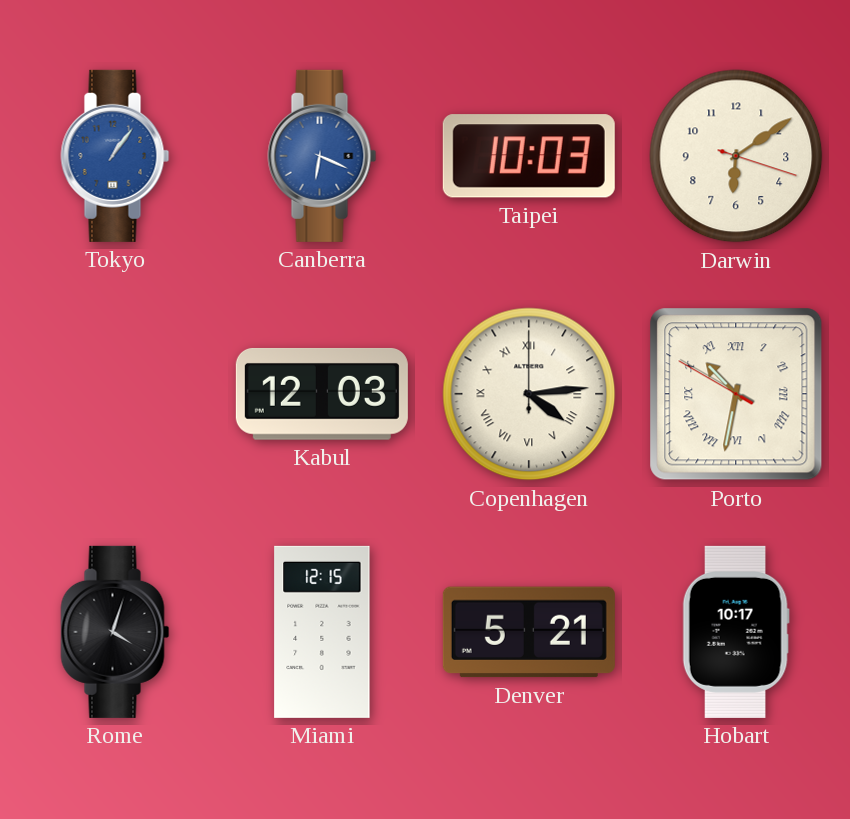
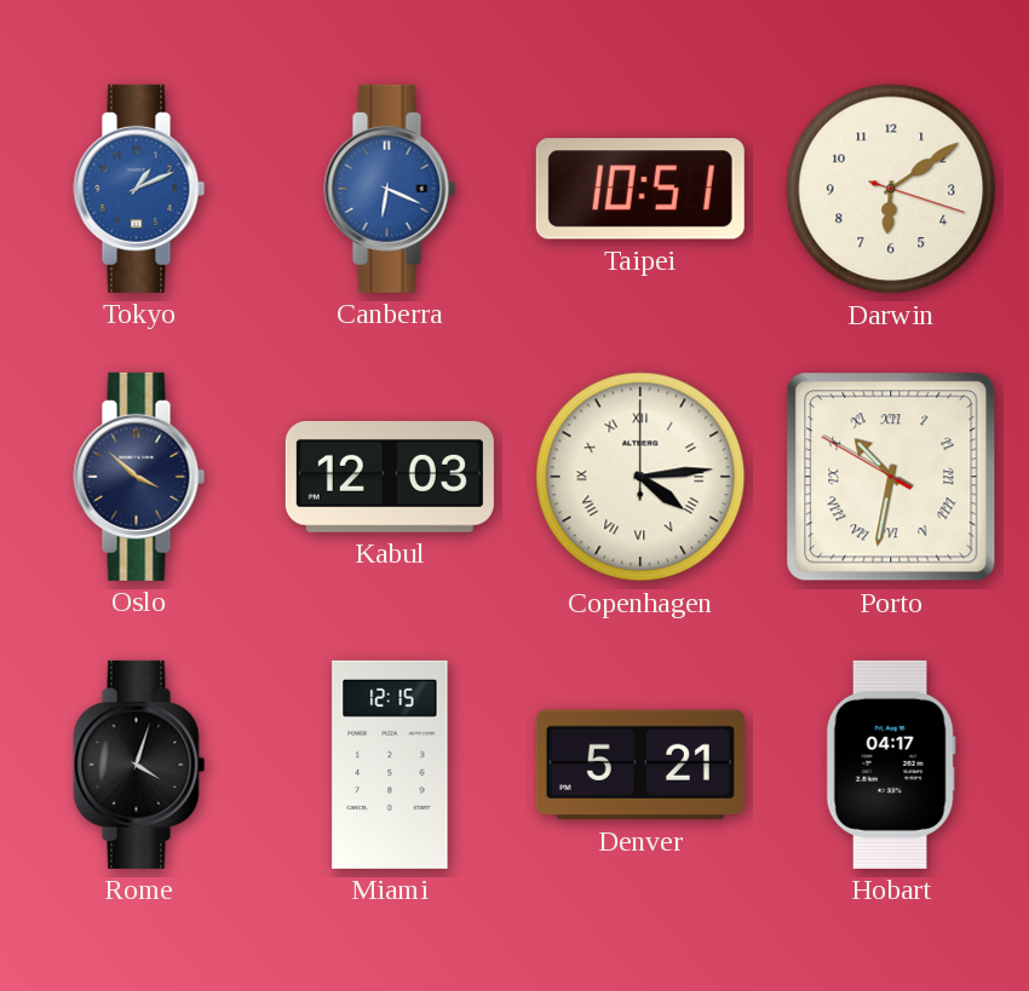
Tokyo: 1:06 -> 1:11
Taipei: 10:03 -> 10:51
Oslo: none -> 3:52
Hobart: 10:17 -> 04:17
